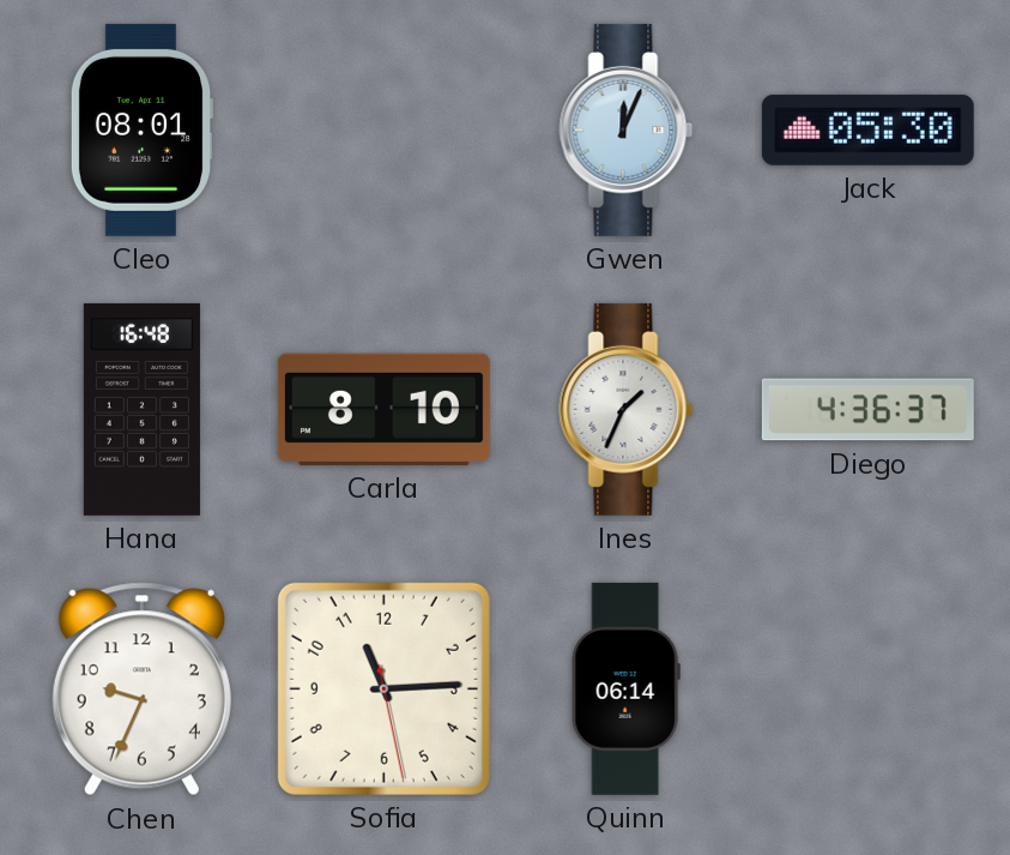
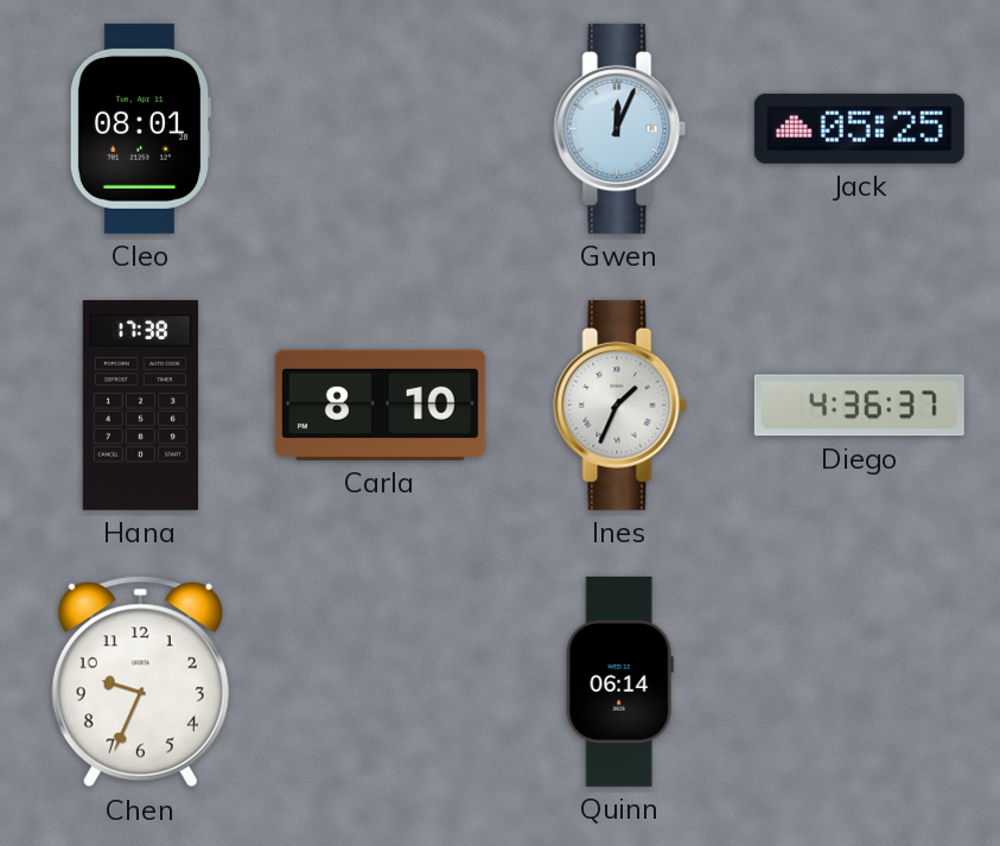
Jack: 05:30 -> 05:25
Hana: 16:48 -> 17:38
Sofia: 11:14 -> none
